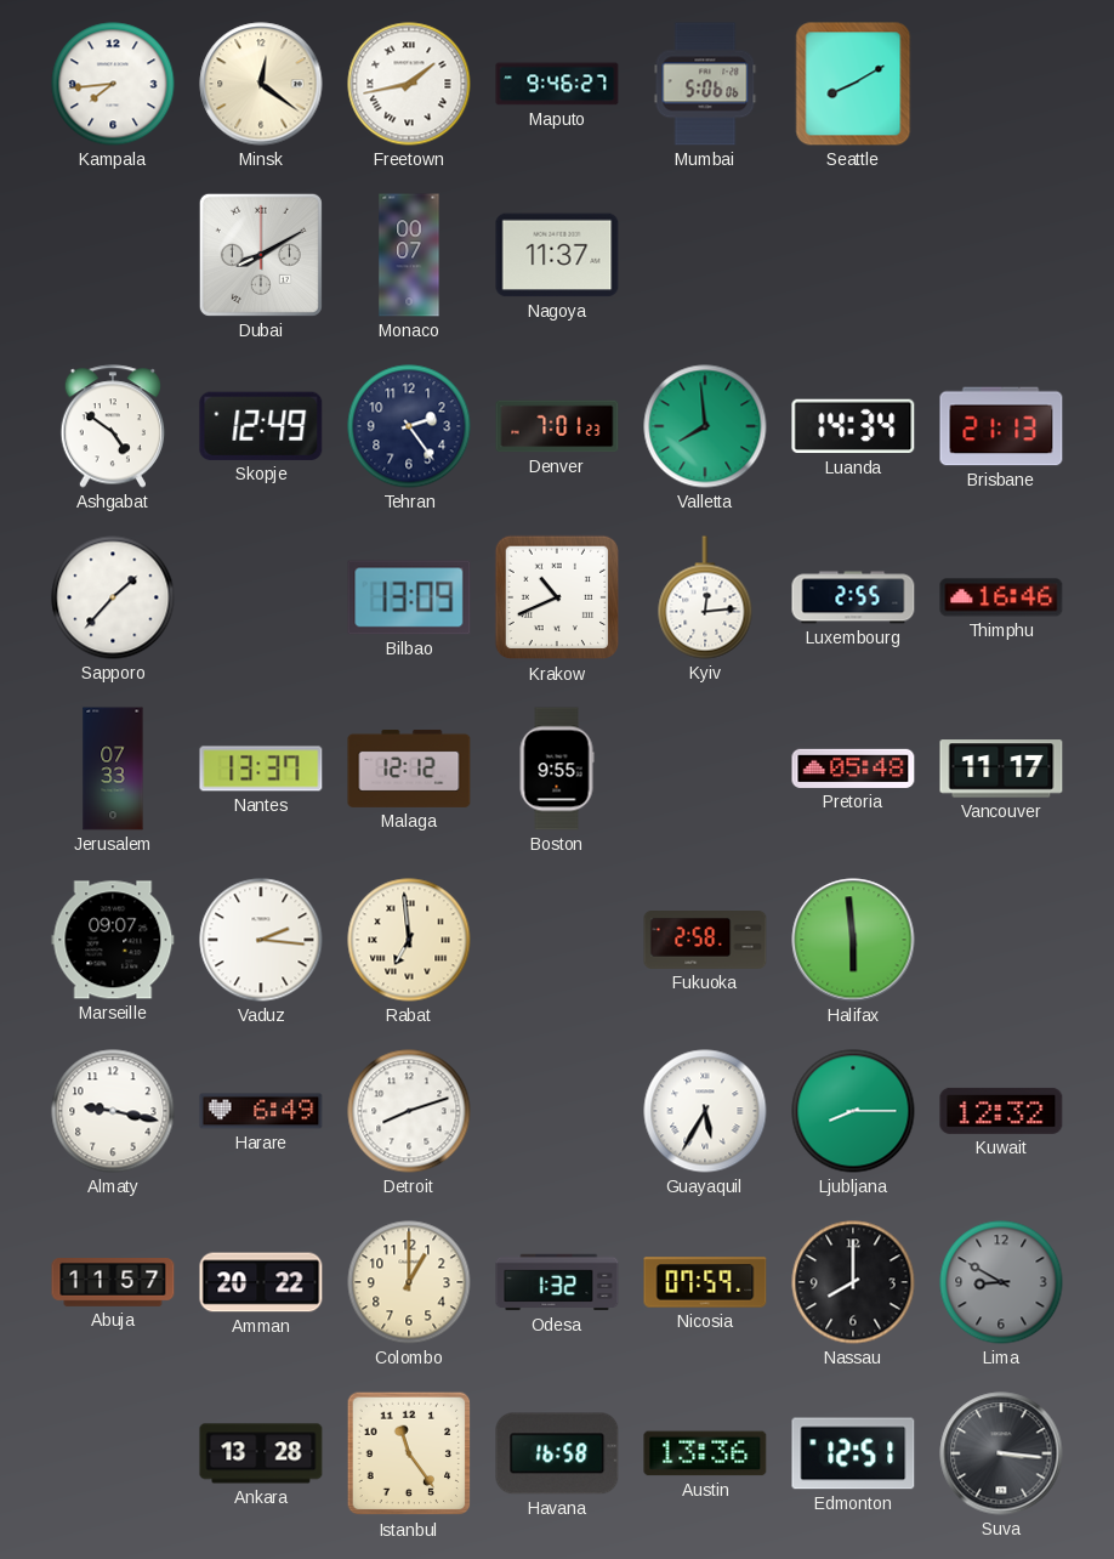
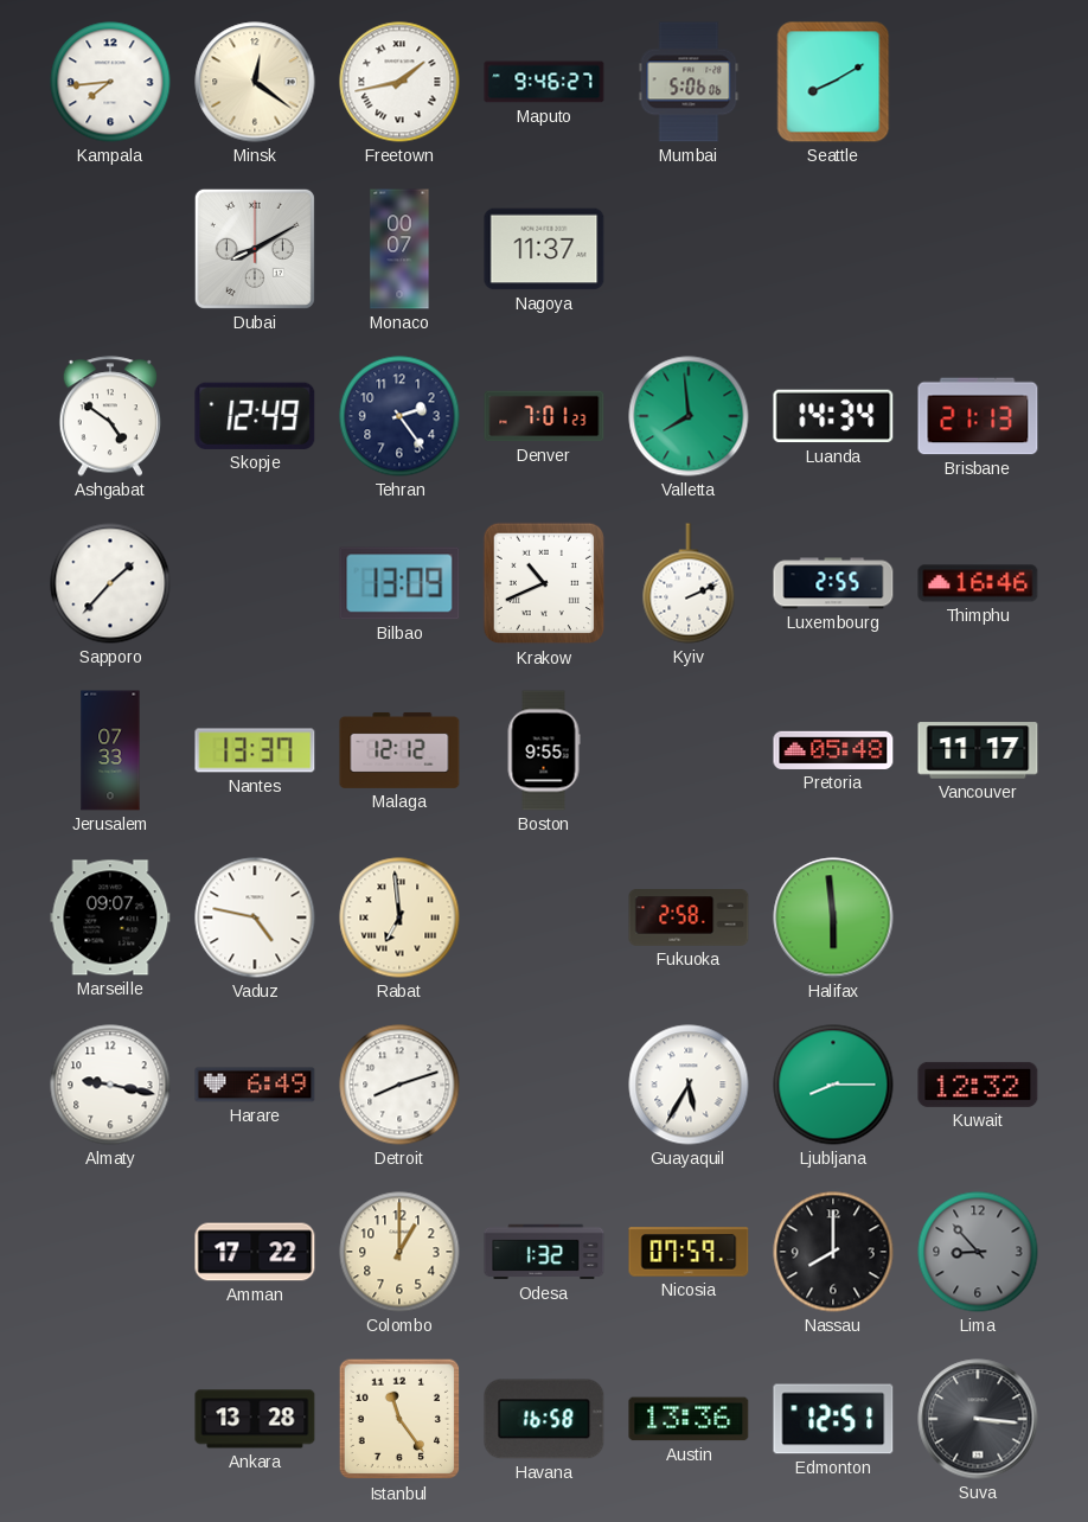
Kyiv: 12:14 -> 2:11
Vaduz: 2:16 -> 4:47
Abuja: 11:57 -> none
Amman: 20:22 -> 17:22
Lima: 8:50 -> 8:53
